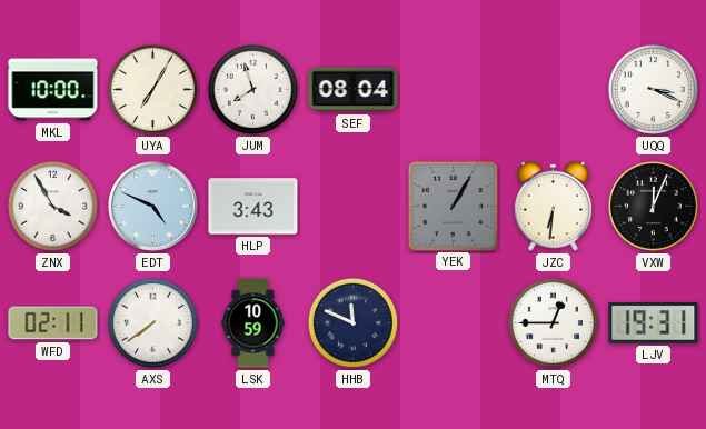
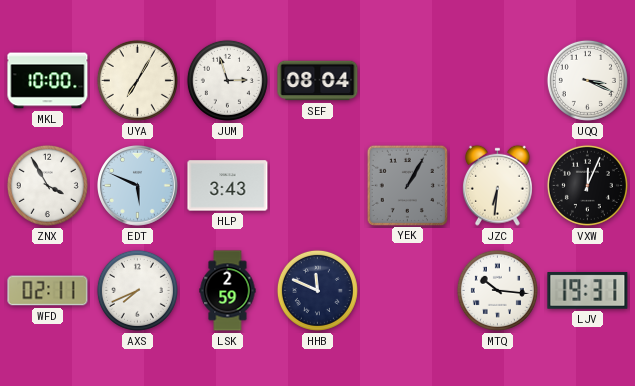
JUM: 7:57 -> 2:57
EDT: 4:49 -> 5:49
AXS: 7:39 -> 7:41
LSK: 10:59 -> 2:59
MTQ: 12:45 -> 10:16
